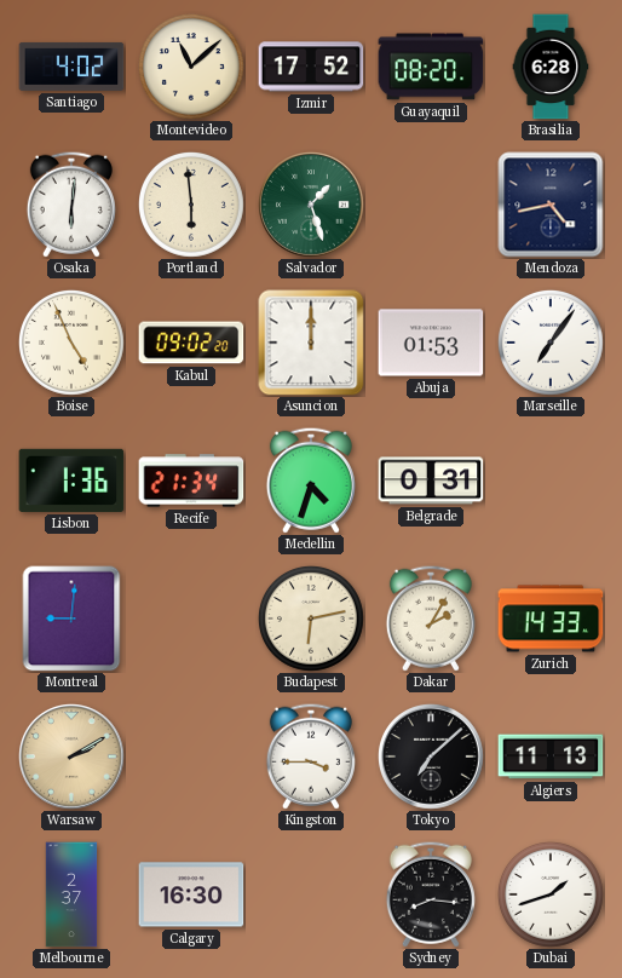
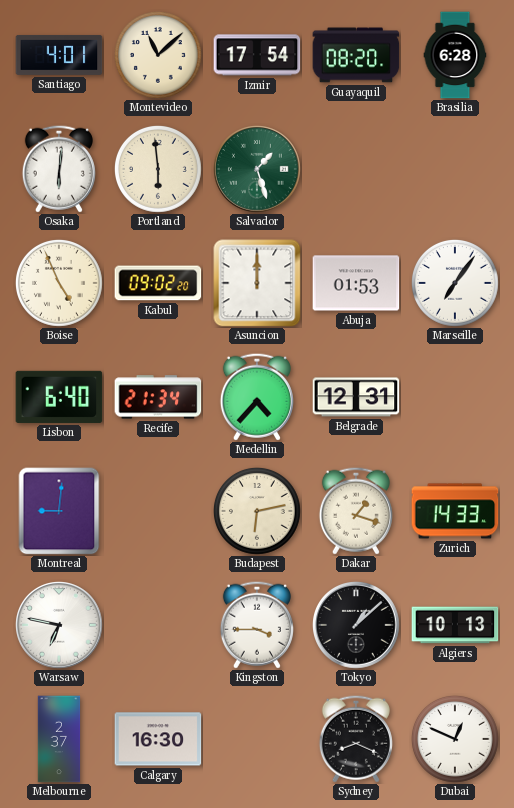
Santiago: 4:02 -> 4:01
Izmir: 17:52 -> 17:54
Mendoza: 4:43 -> none
Lisbon: 1:36 -> 6:40
Medellin: 4:33 -> 4:37
Belgrade: 0:31 -> 12:31
Dakar: 2:05 -> 1:18
Warsaw: 2:10 -> 6:47
Warsaw dial: champagne -> white
Tokyo: 7:08 -> 1:08
Algiers: 11:13 -> 10:13
Sydney: 8:16 -> 8:19
Dubai: 1:42 -> 12:49
